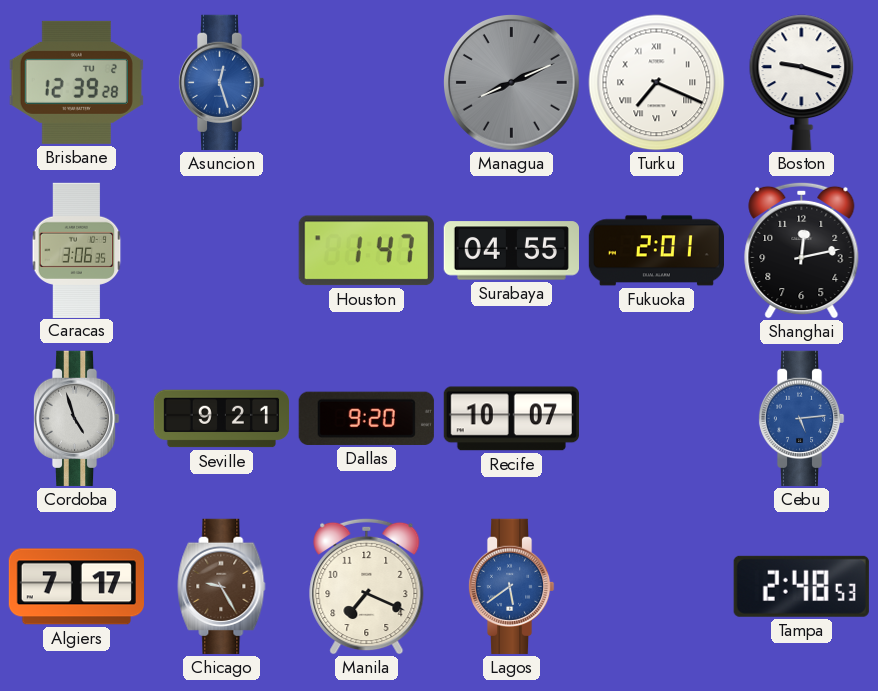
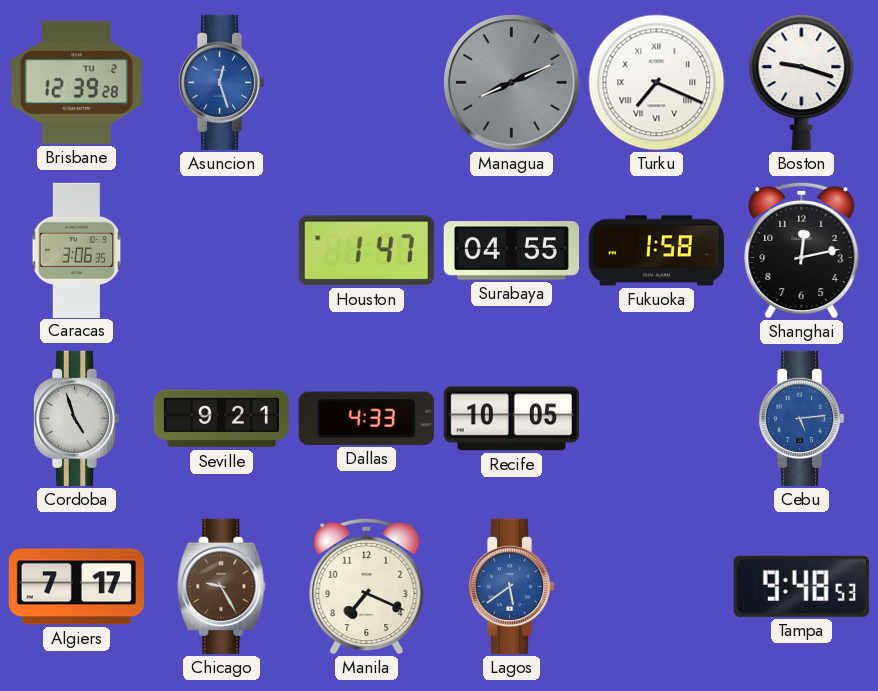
Fukuoka: 2:01 -> 1:58
Dallas: 9:20 -> 4:33
Recife: 10:07 -> 10:05
Tampa: 2:48 -> 9:48
